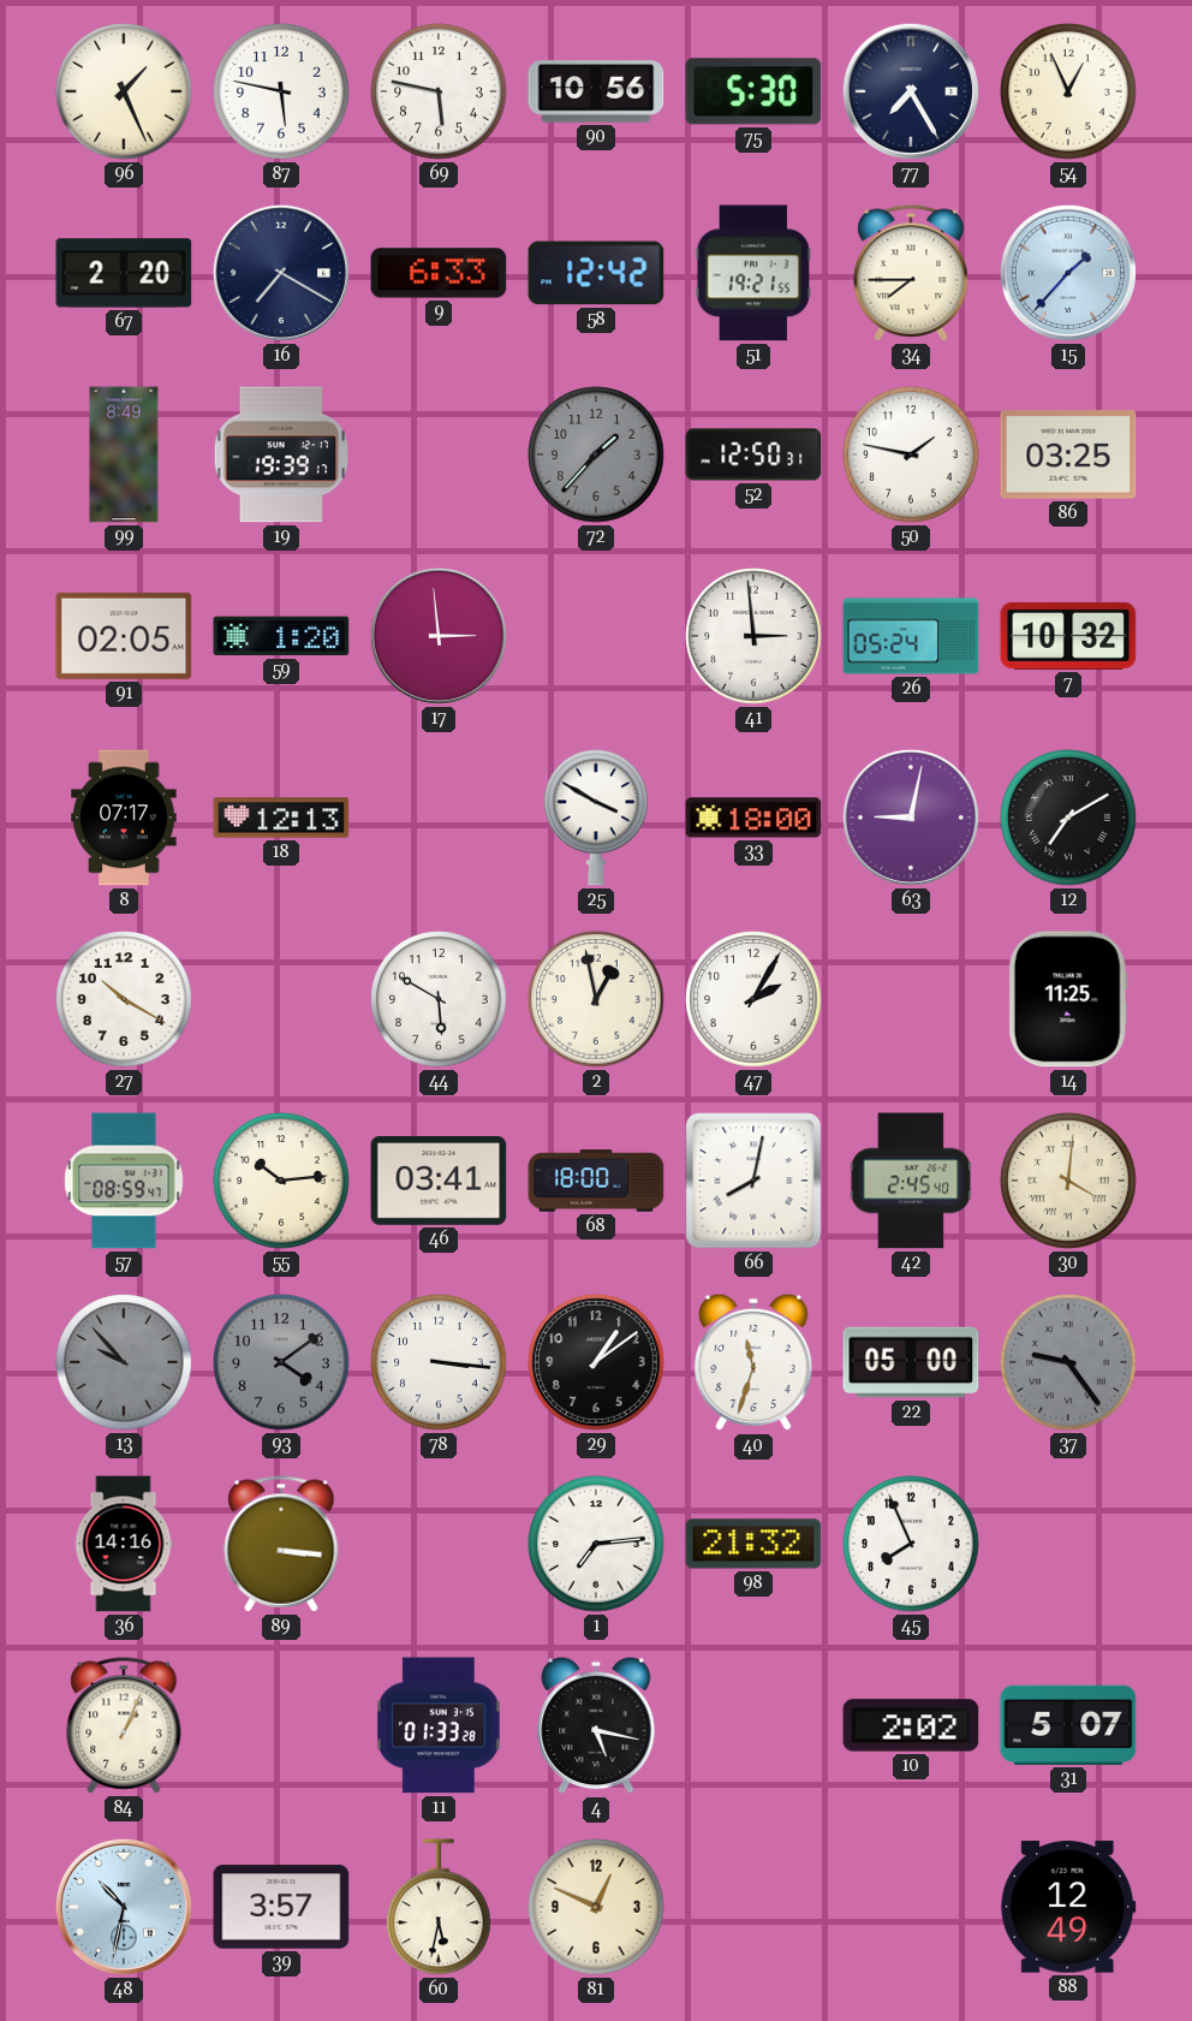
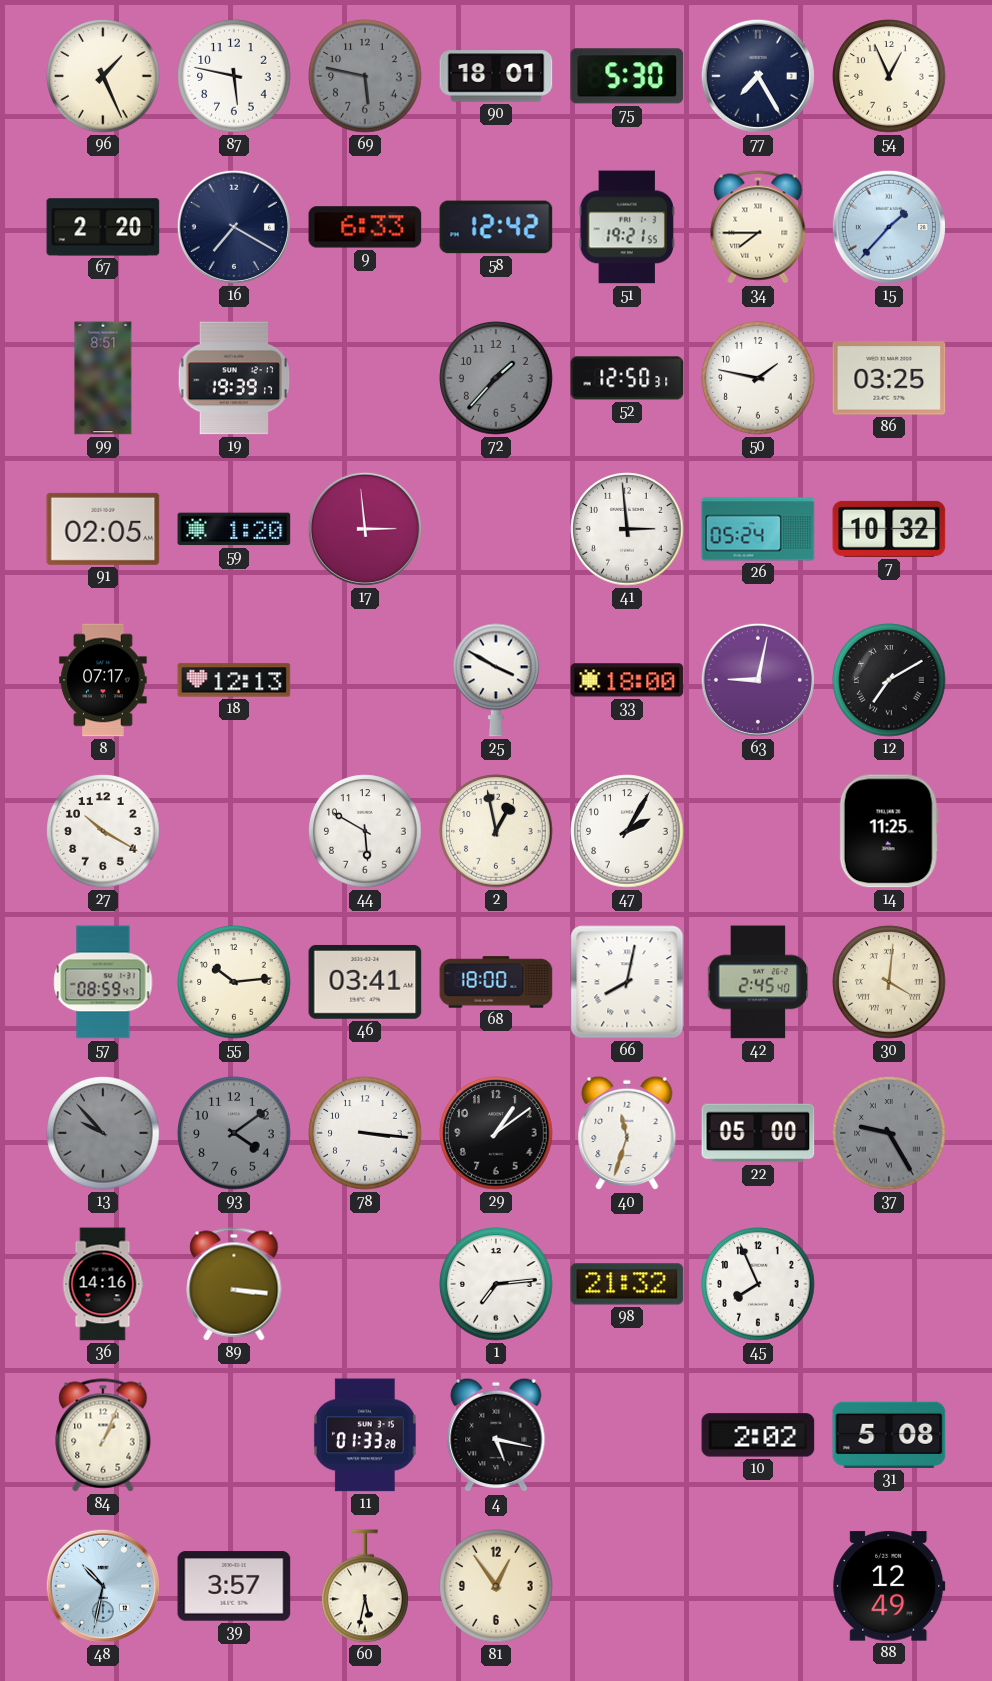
69 dial: white -> grey
90: 10:56 -> 18:01
99: 8:49 -> 8:51
37: 9:24 -> 9:25
31: 5:07 -> 5:08
81: 12:49 -> 12:54
